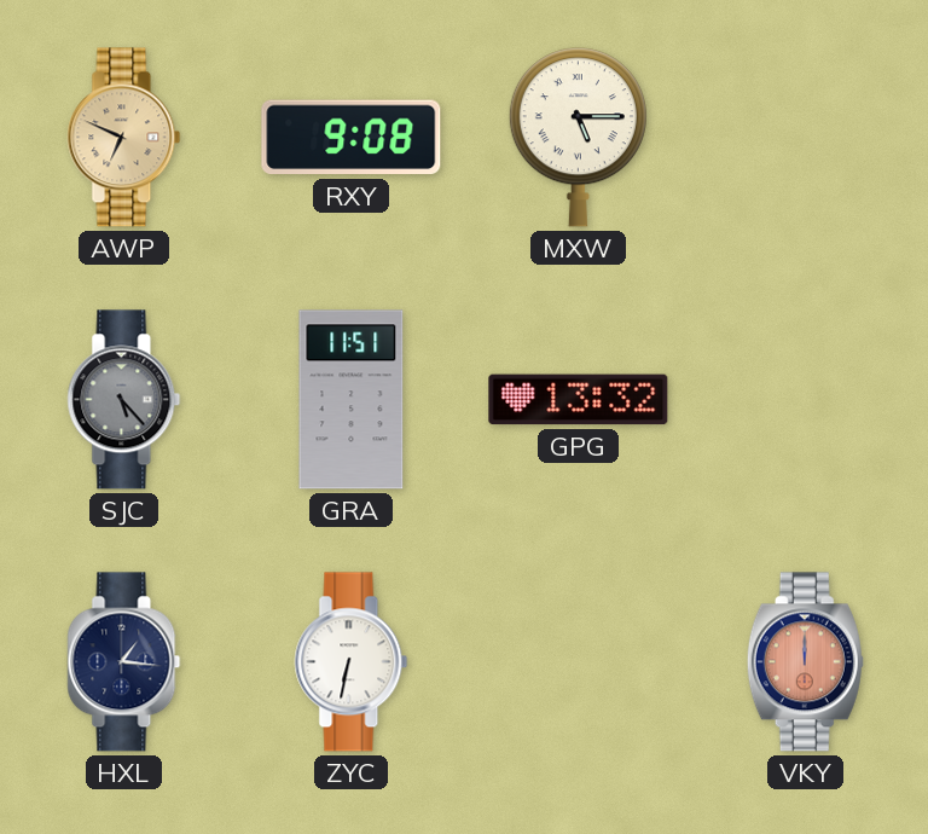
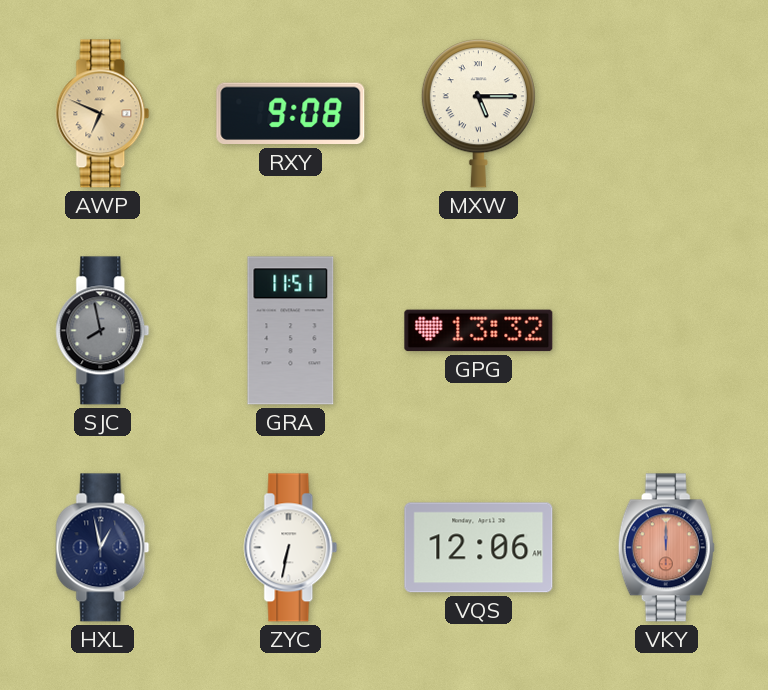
SJC: 5:23 -> 7:58
HXL: 1:16 -> 12:58
VQS: none -> 12:06
